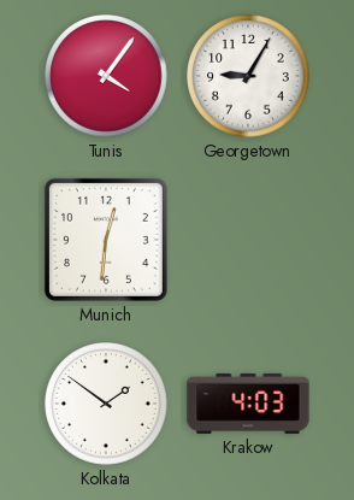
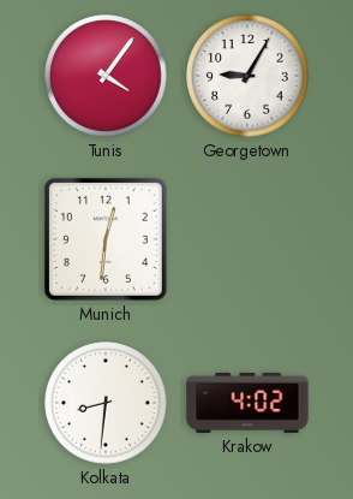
Kolkata: 1:51 -> 8:31
Krakow: 4:03 -> 4:02
